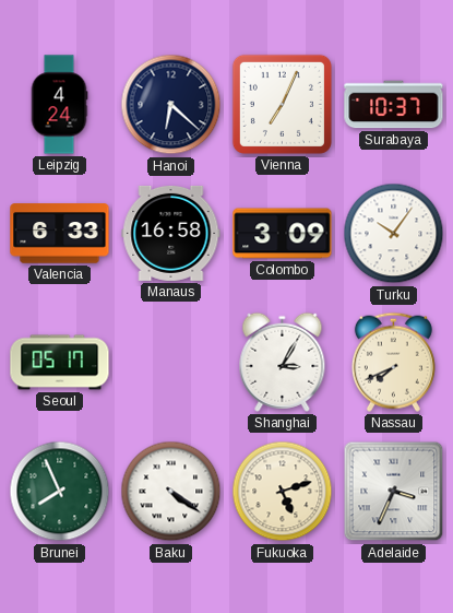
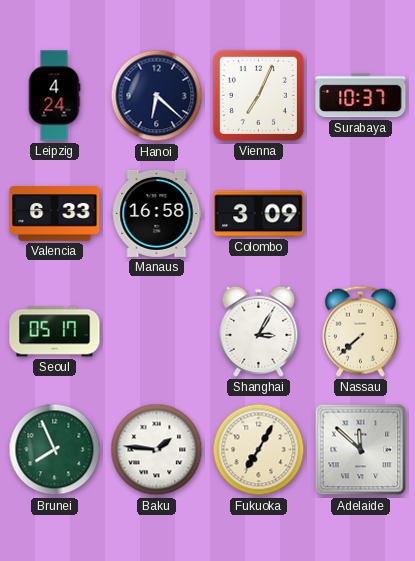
Turku: 10:06 -> none
Nassau: 7:41 -> 7:38
Baku: 4:21 -> 1:46
Fukuoka: 5:12 -> 7:05
Adelaide: 3:34 -> 11:52
